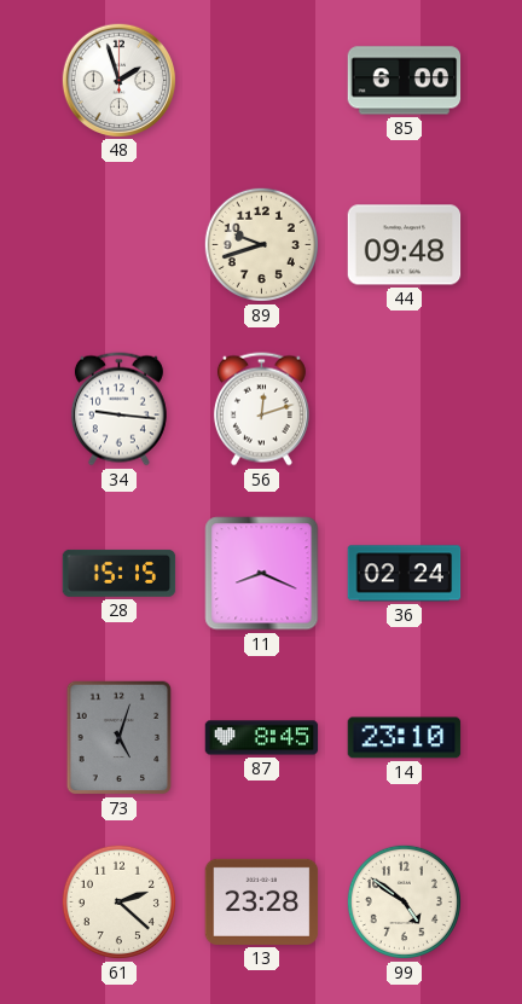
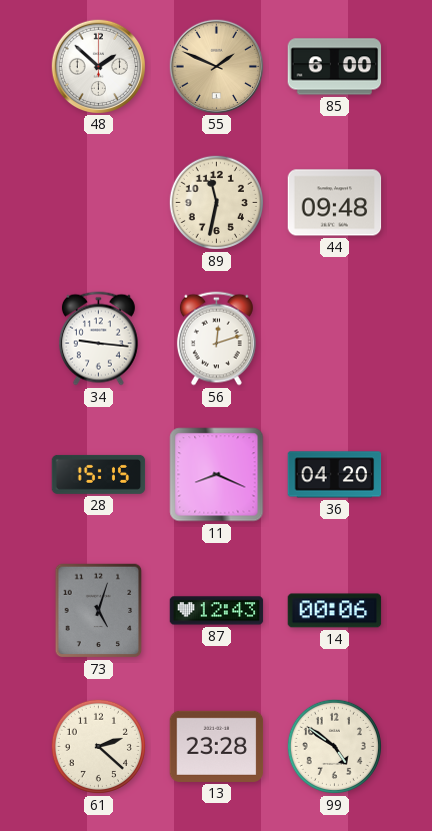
48: 1:57 -> 1:52
55: none -> 1:49
89: 9:42 -> 11:32
36: 02:24 -> 04:20
87: 8:45 -> 12:43
14: 23:10 -> 00:06
